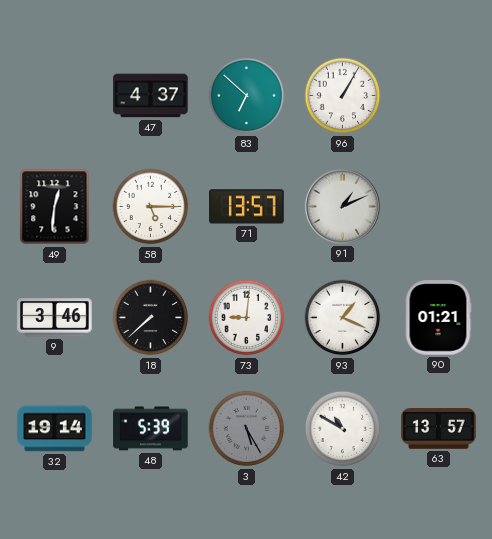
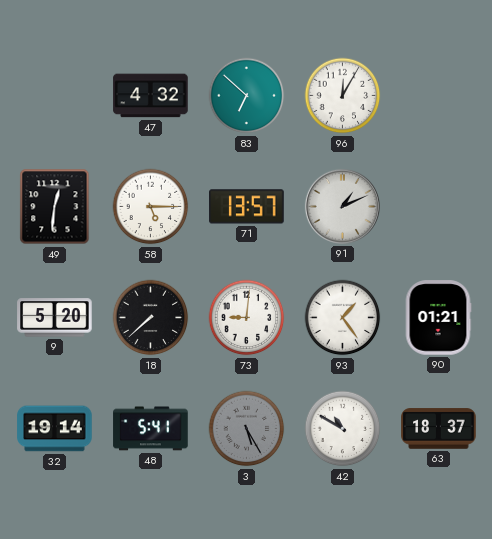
47: 4:37 -> 4:32
96: 1:05 -> 12:05
9: 3:46 -> 5:20
93: 1:19 -> 1:24
48: 5:39 -> 5:41
63: 13:57 -> 18:37
